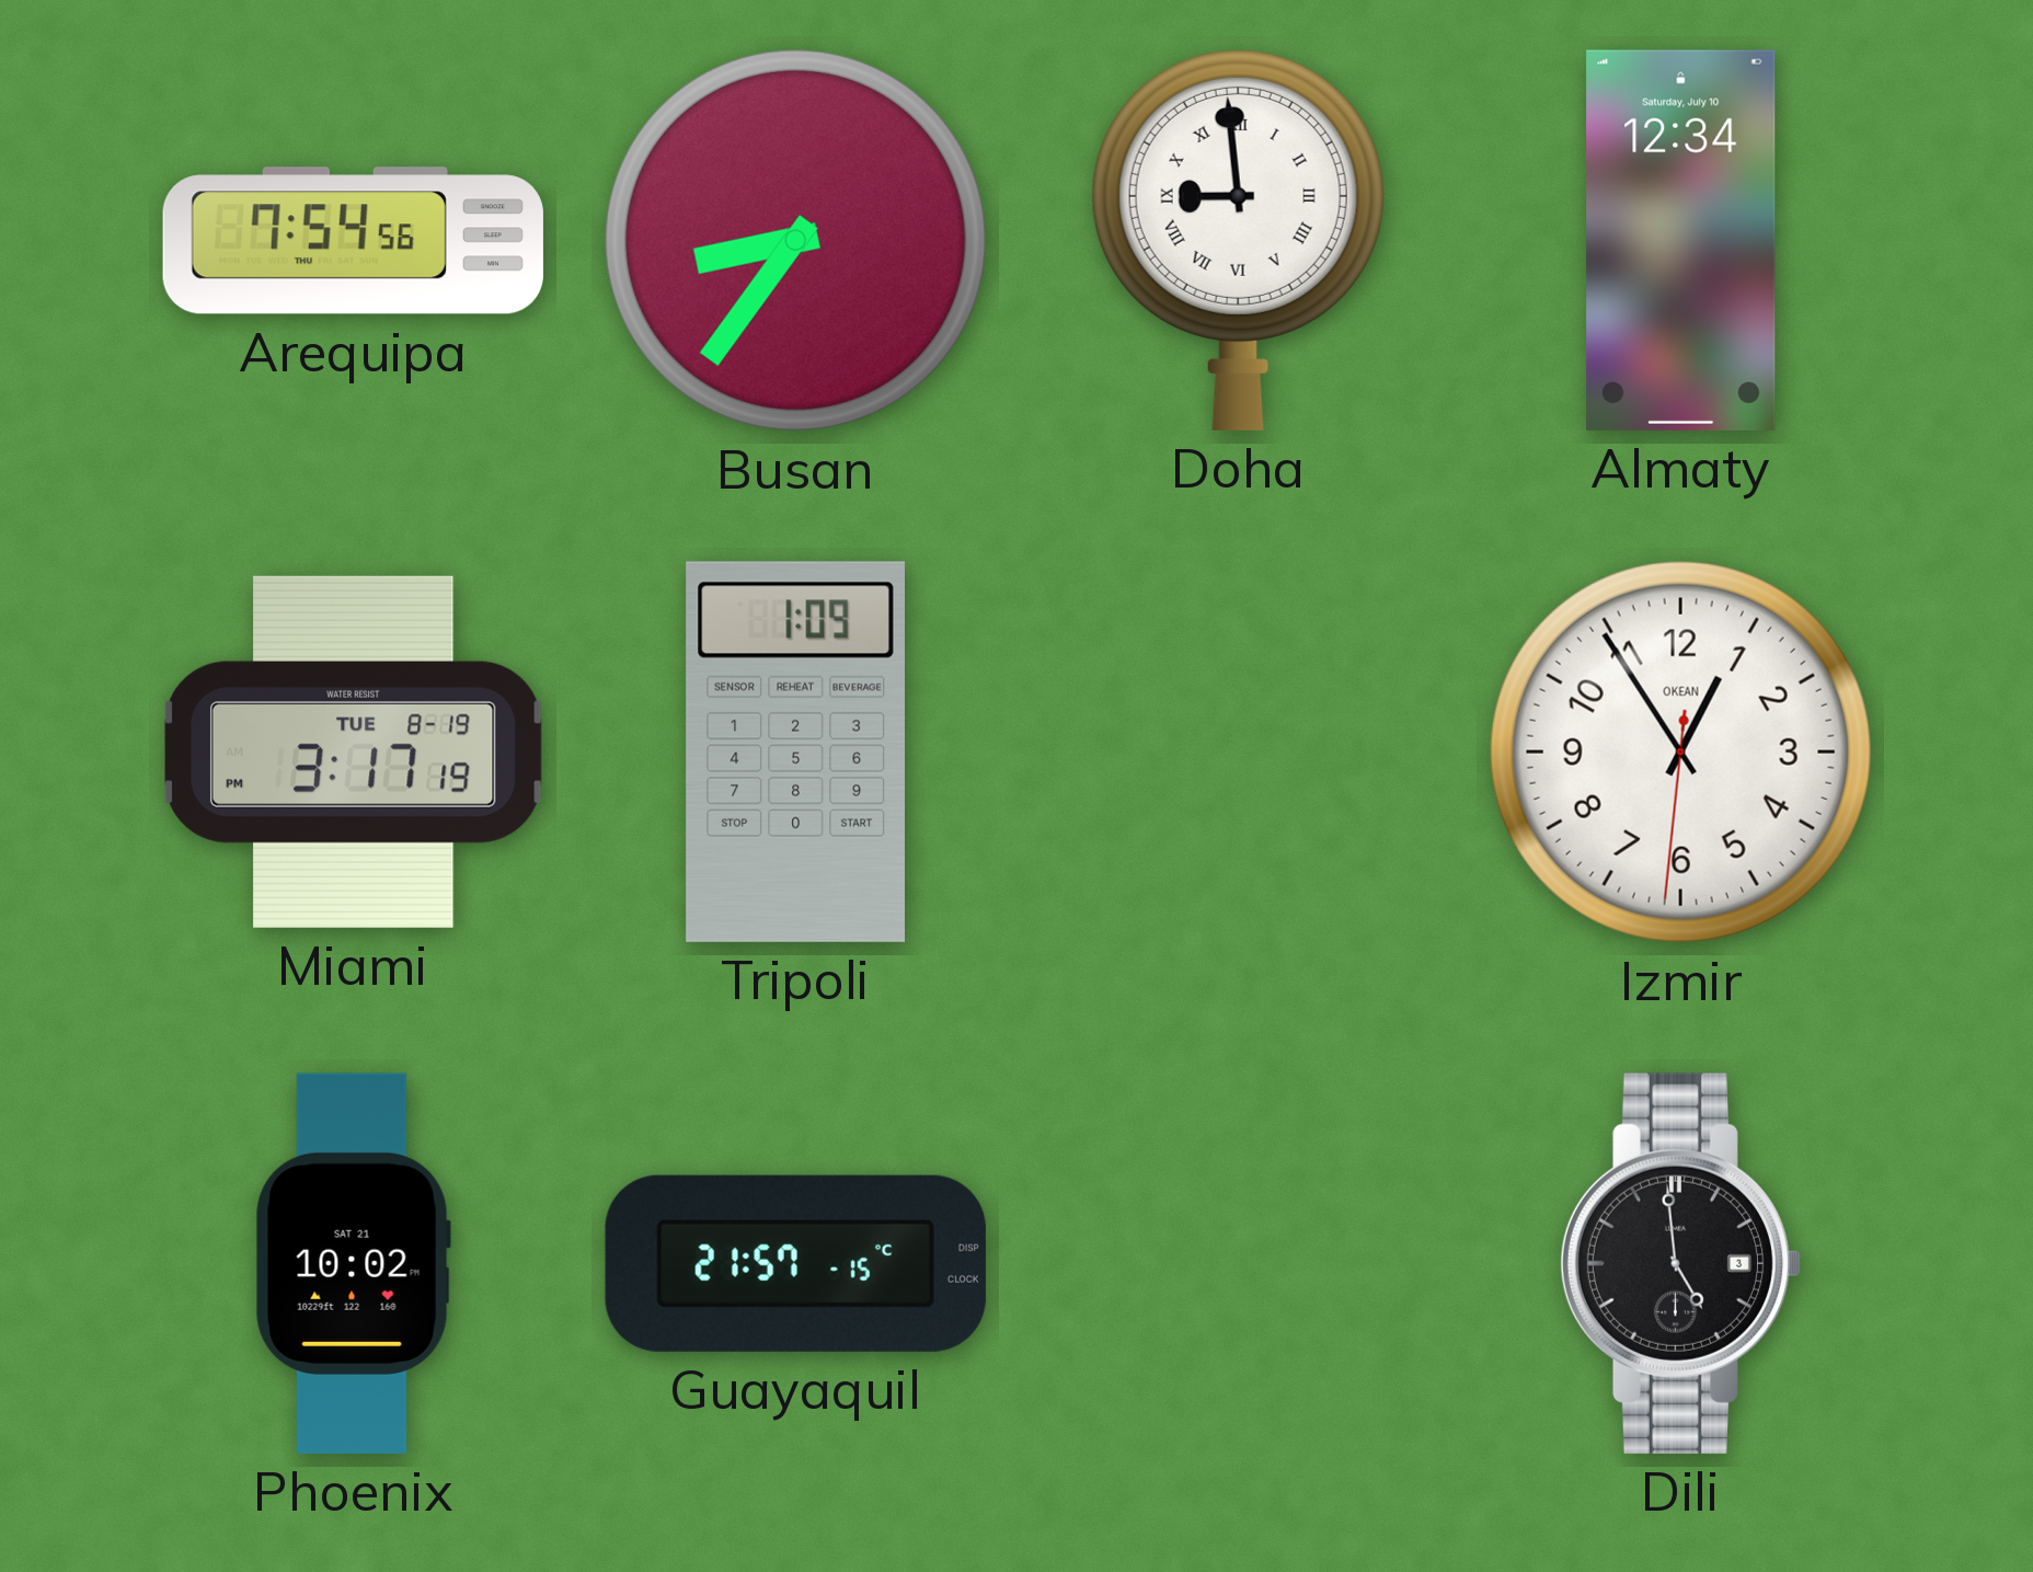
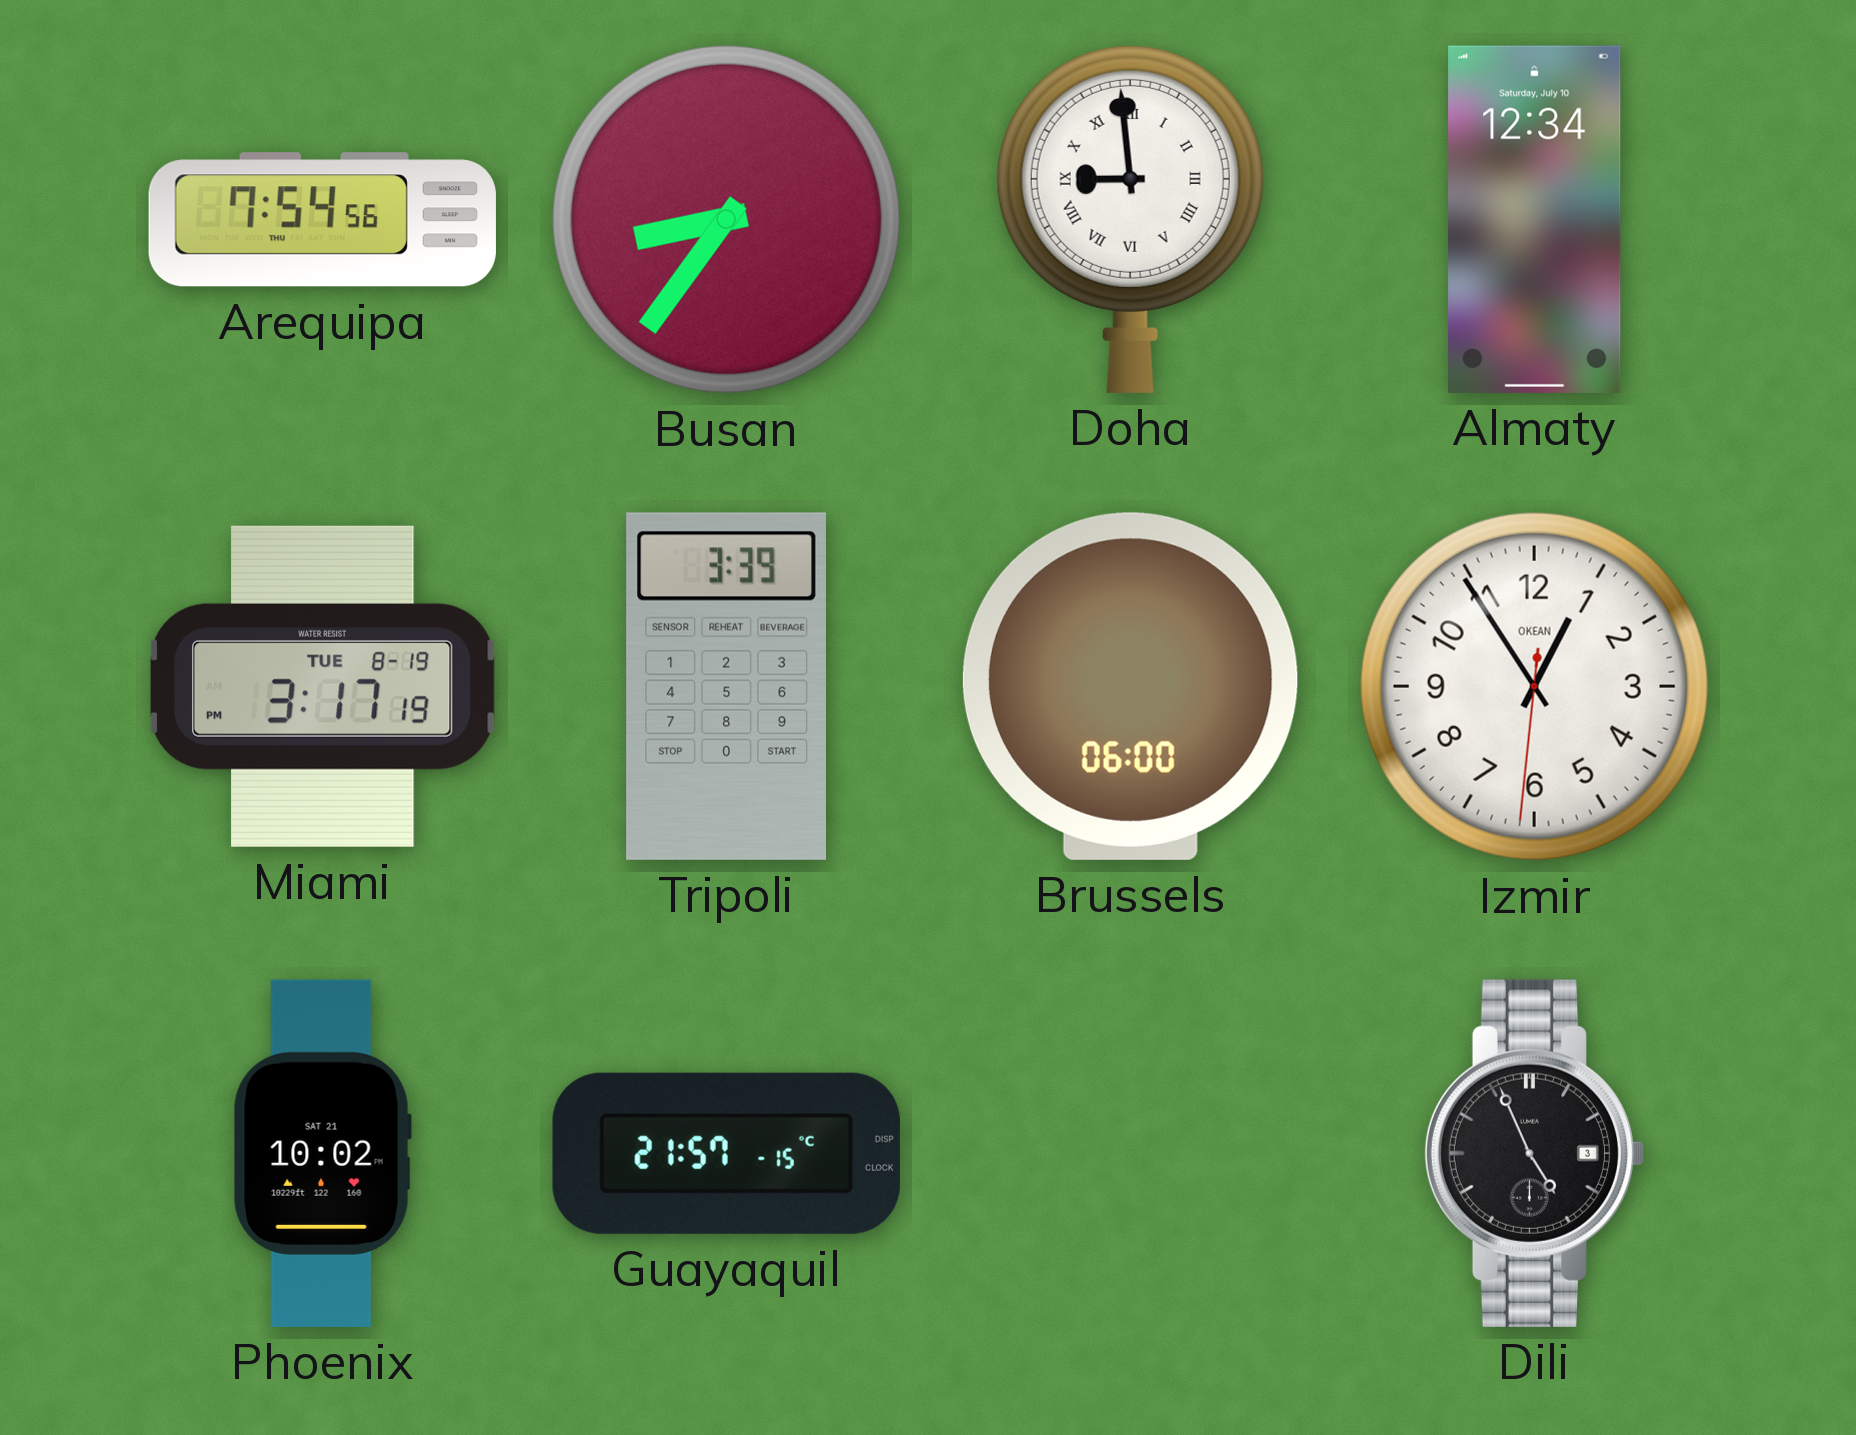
Tripoli: 1:09 -> 3:39
Brussels: none -> 06:00
Dili: 4:59 -> 4:56
